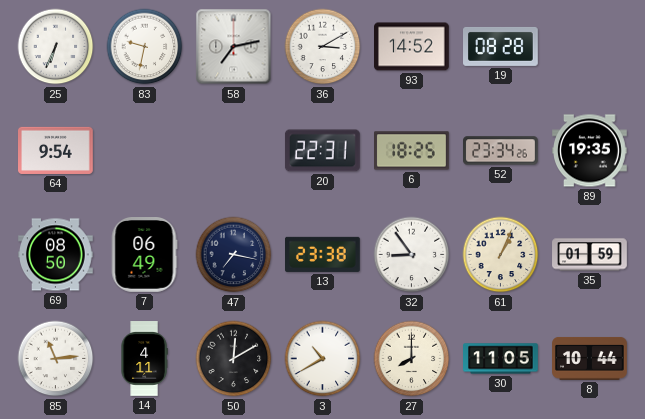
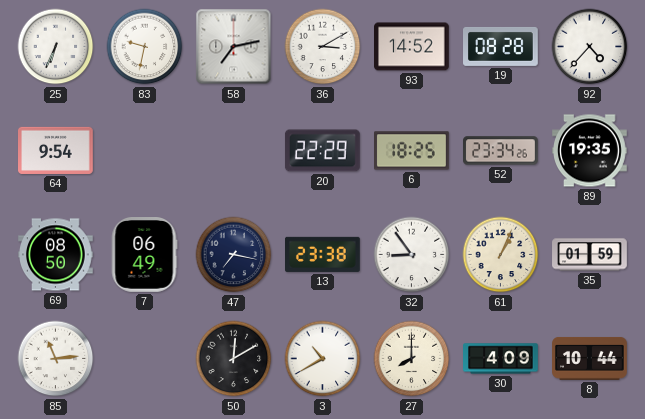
92: none -> 4:37
20: 22:31 -> 22:29
14: 4:11 -> none
30: 11:05 -> 4:09
